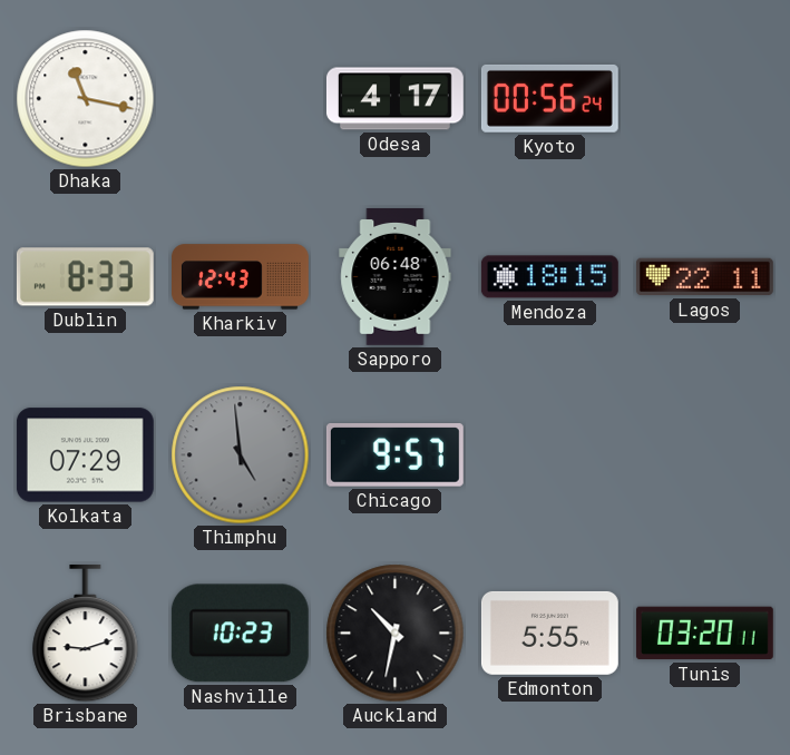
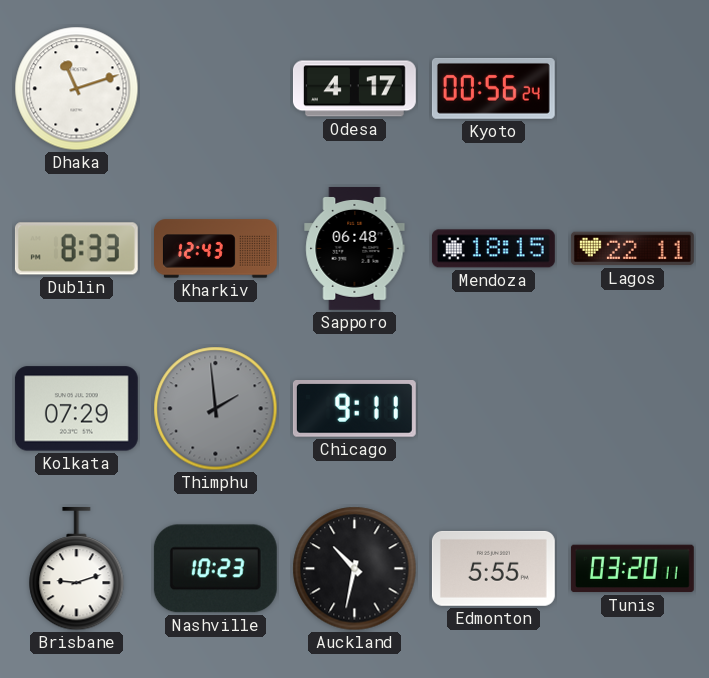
Dhaka: 11:17 -> 11:12
Thimphu: 4:59 -> 1:59
Chicago: 9:57 -> 9:11
